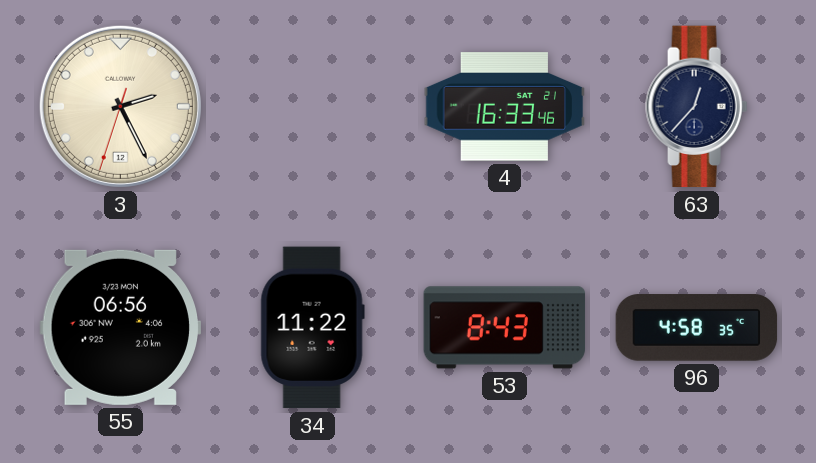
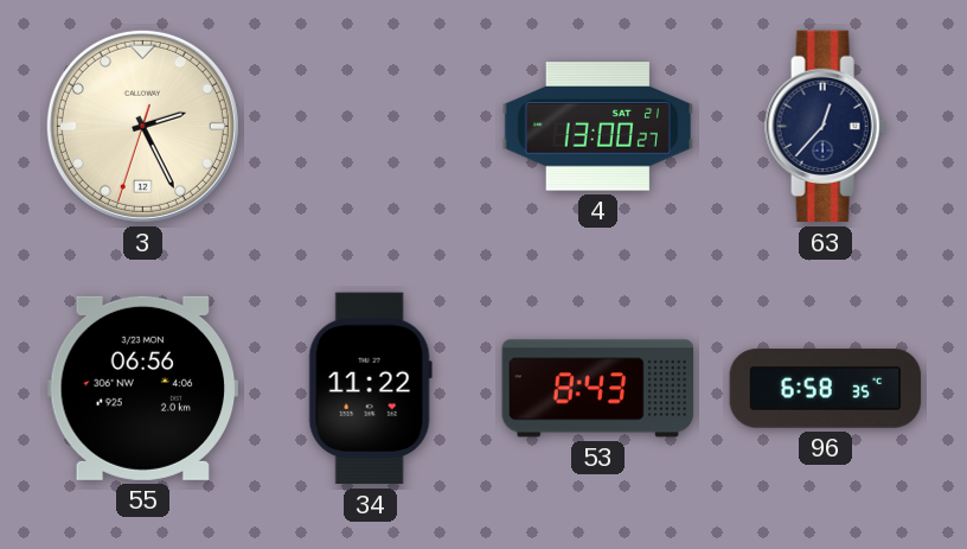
4: 16:33 -> 13:00
96: 4:58 -> 6:58
